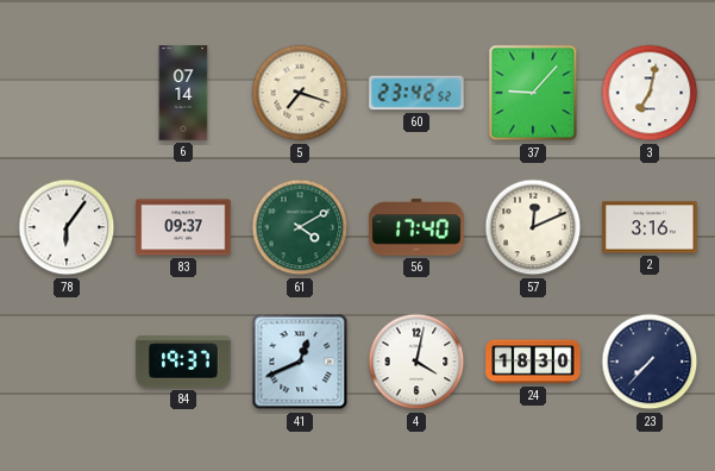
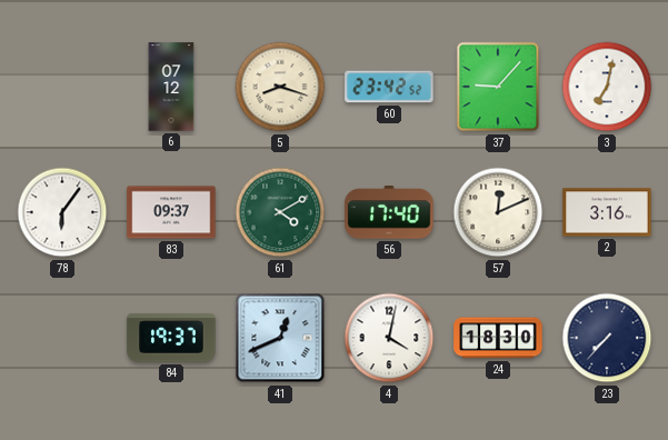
6: 07:14 -> 07:12
5: 7:18 -> 8:18
